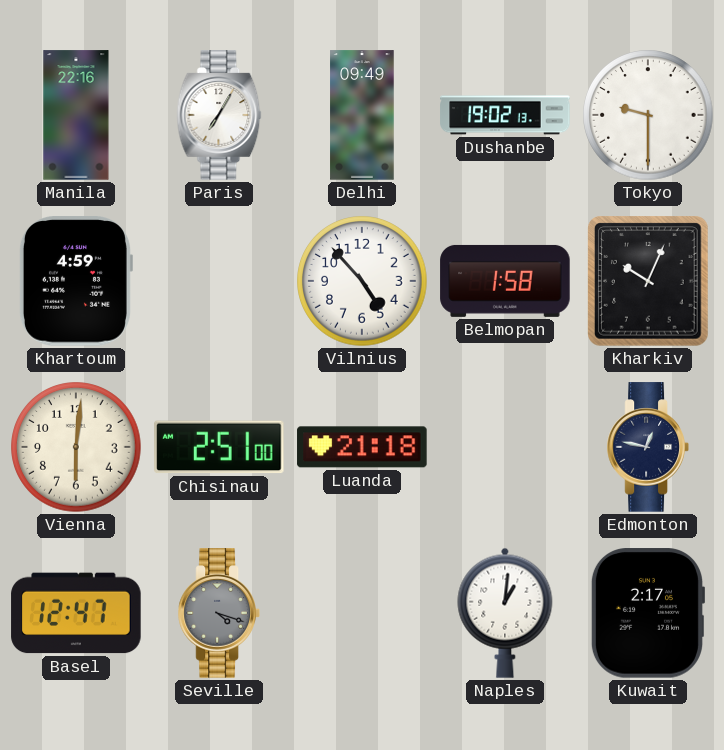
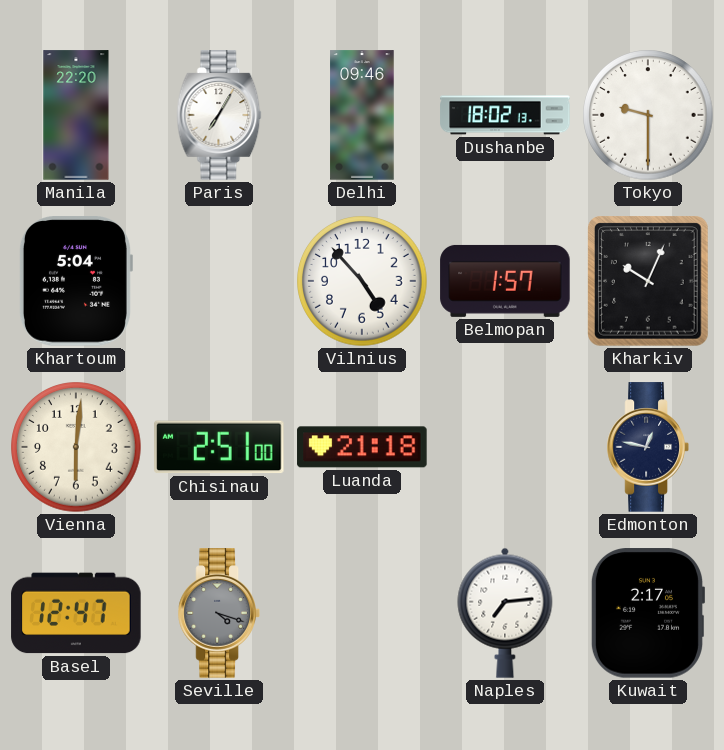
Manila: 22:16 -> 22:20
Delhi: 09:49 -> 09:46
Dushanbe: 19:02 -> 18:02
Khartoum: 4:59 -> 5:04
Belmopan: 1:58 -> 1:57
Naples: 1:01 -> 7:14
